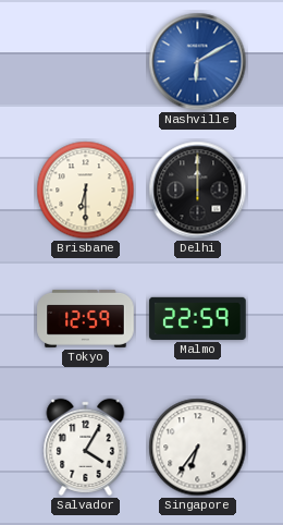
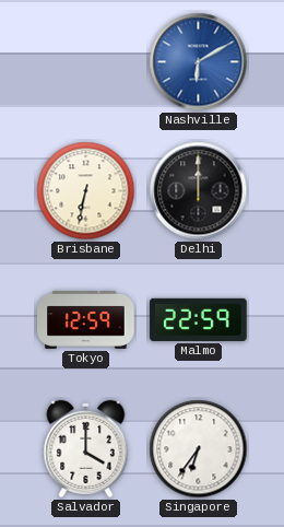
Brisbane: 6:30 -> 6:32
Salvador: 4:05 -> 4:00
